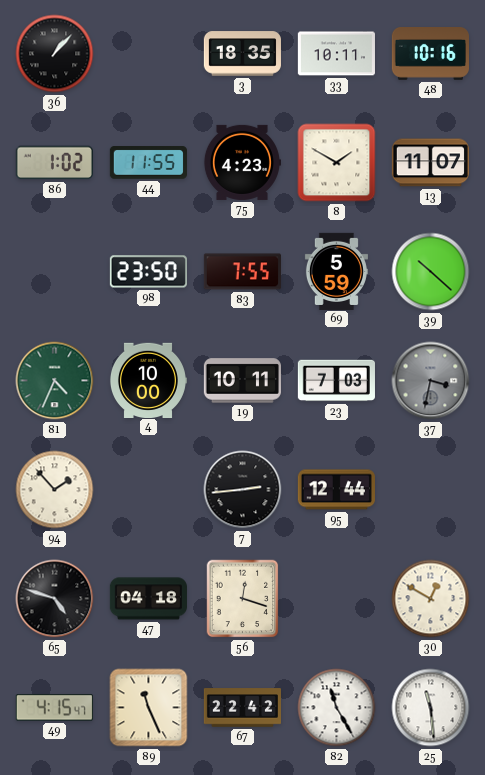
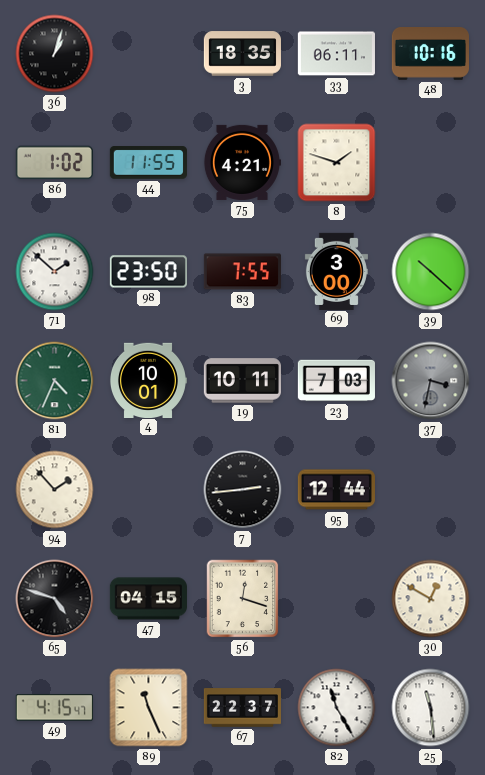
36: 1:07 -> 1:03
33: 10:11 -> 06:11
75: 4:23 -> 4:21
8: 1:50 -> 1:48
13: 11:07 -> none
71: none -> 1:52
69: 5:59 -> 3:00
4: 10:00 -> 10:01
47: 04:18 -> 04:15
67: 22:42 -> 22:37
